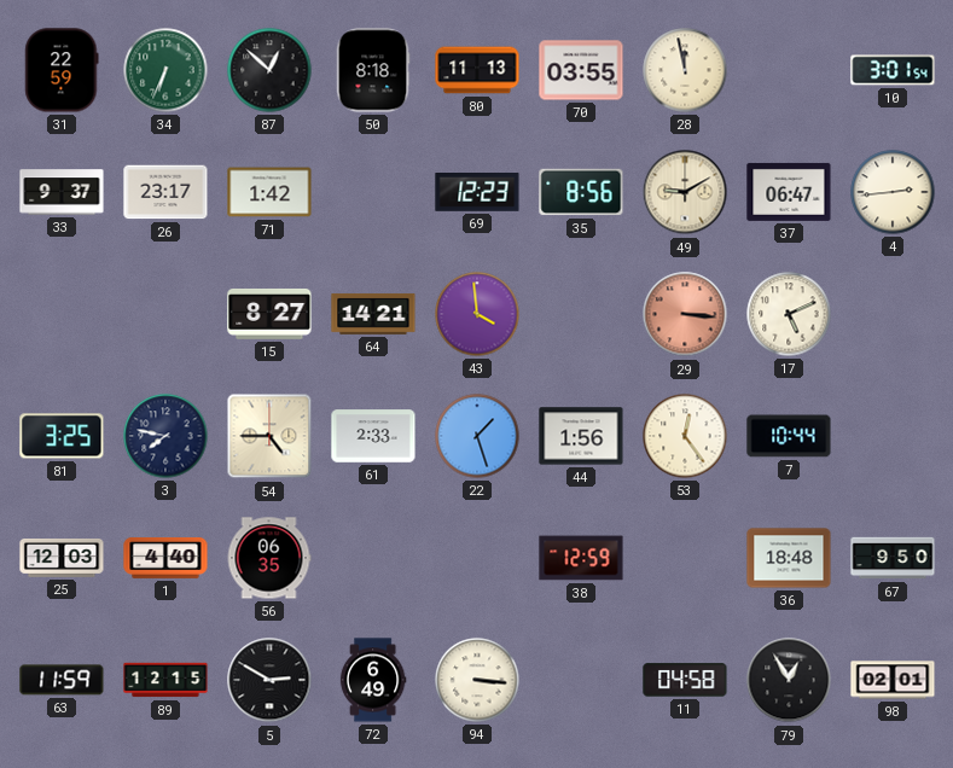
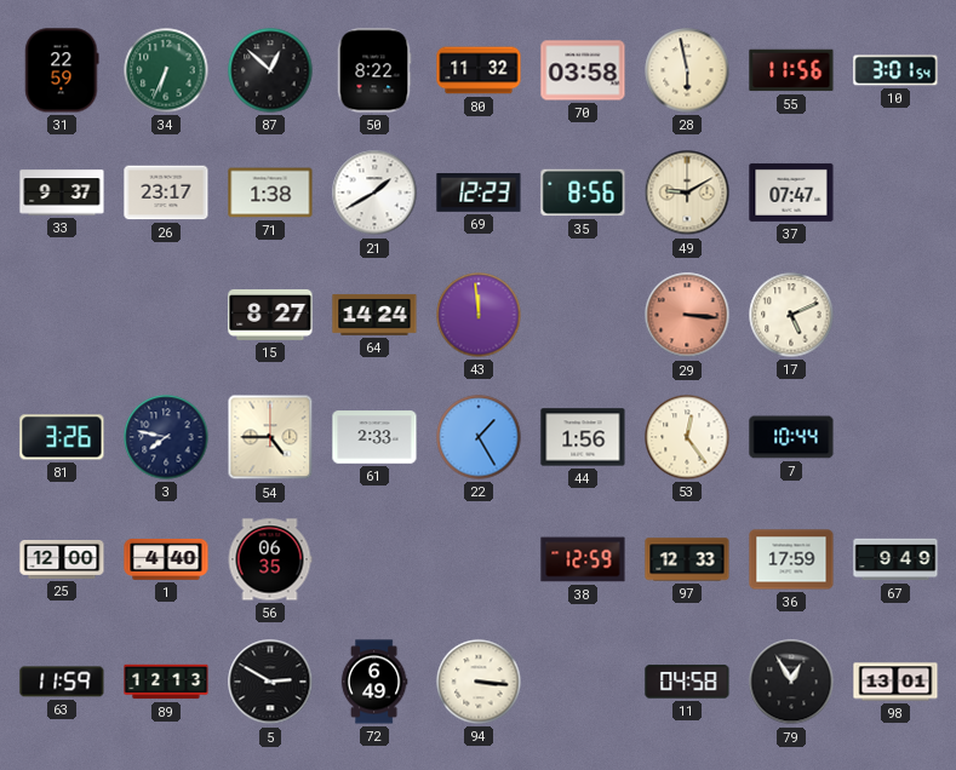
50: 8:18 -> 8:22
80: 11:13 -> 11:32
70: 03:55 -> 03:58
28: 11:58 -> 5:58
55: none -> 11:56
71: 1:42 -> 1:38
21: none -> 1:40
37: 06:47 -> 07:47
4: 2:44 -> none
64: 14:21 -> 14:24
43: 3:59 -> 11:59
81: 3:25 -> 3:26
22: 1:27 -> 1:25
25: 12:03 -> 12:00
97: none -> 12:33
36: 18:48 -> 17:59
67: 9:50 -> 9:49
89: 12:15 -> 12:13
98: 02:01 -> 13:01
